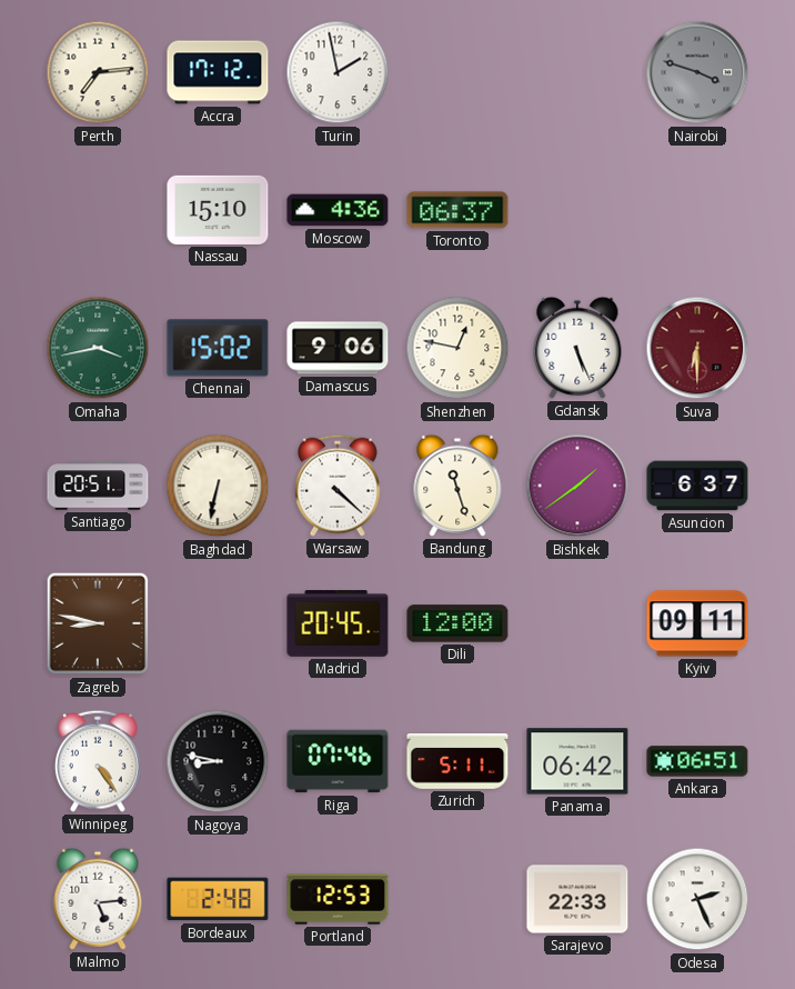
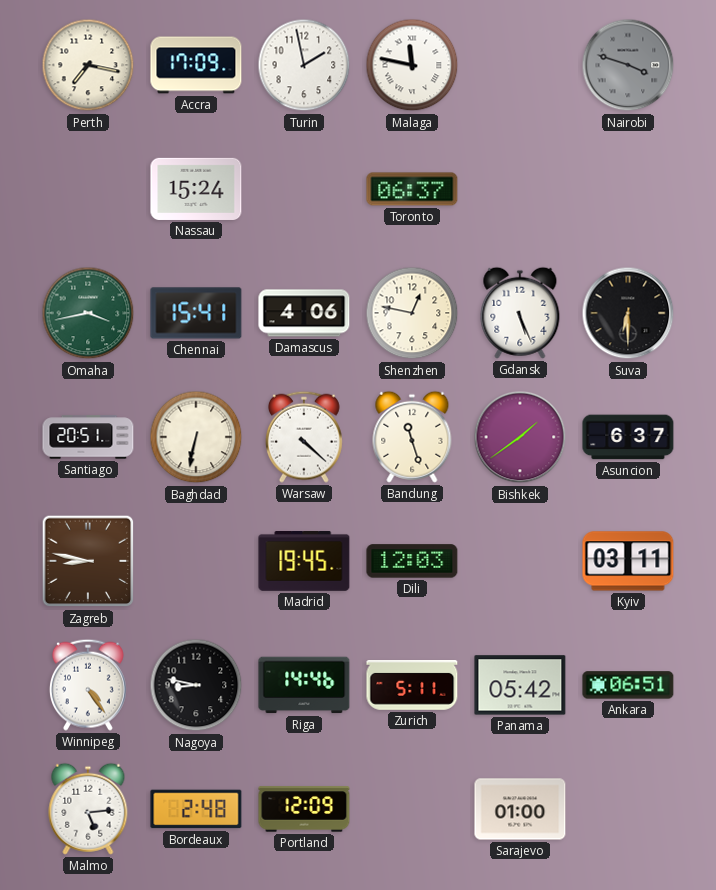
Perth: 7:14 -> 7:17
Accra: 17:12 -> 17:09
Malaga: none -> 11:47
Nassau: 15:10 -> 15:24
Moscow: 4:36 -> none
Chennai: 15:02 -> 15:41
Damascus: 9:06 -> 4:06
Suva dial: burgundy -> black
Madrid: 20:45 -> 19:45
Dili: 12:00 -> 12:03
Kyiv: 09:11 -> 03:11
Riga: 07:46 -> 14:46
Panama: 06:42 -> 05:42
Portland: 12:53 -> 12:09
Sarajevo: 22:33 -> 01:00
Odesa: 2:26 -> none
